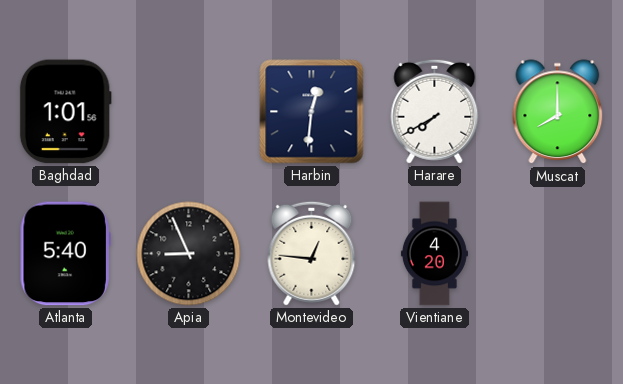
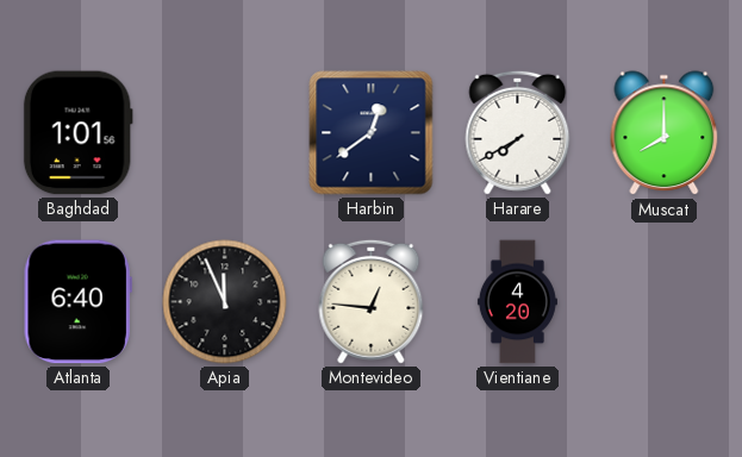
Harbin: 12:31 -> 12:39
Atlanta: 5:40 -> 6:40
Apia: 8:56 -> 11:56
